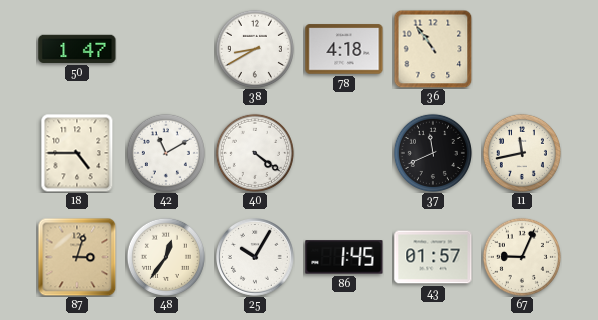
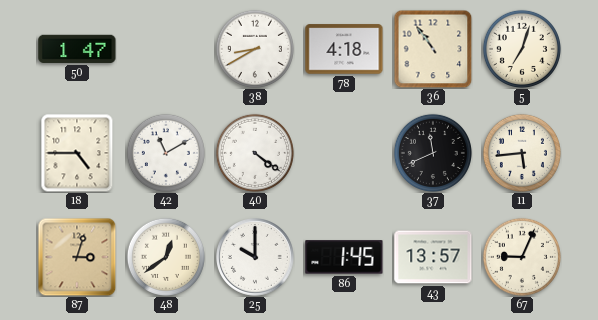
5: none -> 7:03
11: 11:43 -> 5:44
48: 12:36 -> 12:39
25: 10:05 -> 10:00
43: 01:57 -> 13:57
